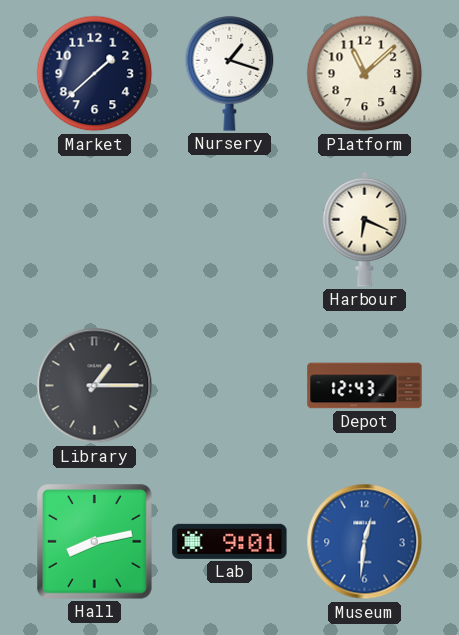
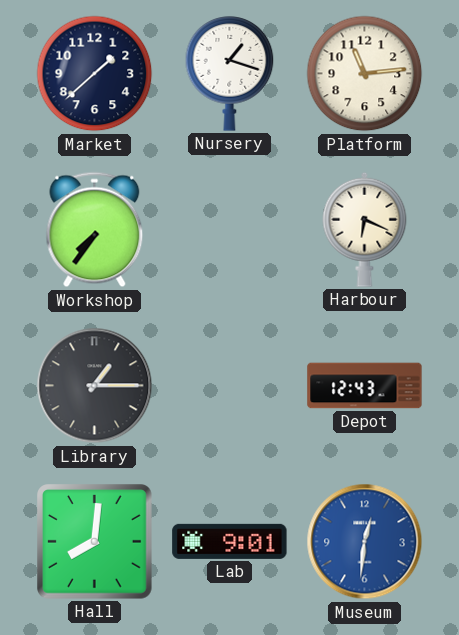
Platform: 11:08 -> 11:14
Workshop: none -> 7:36
Hall: 8:13 -> 8:01
